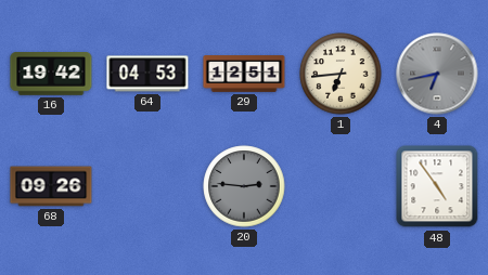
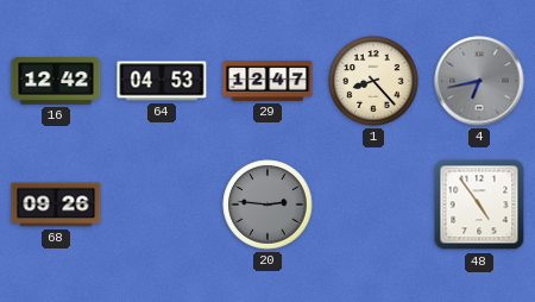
16: 19:42 -> 12:42
29: 12:51 -> 12:47
1: 6:44 -> 8:23
